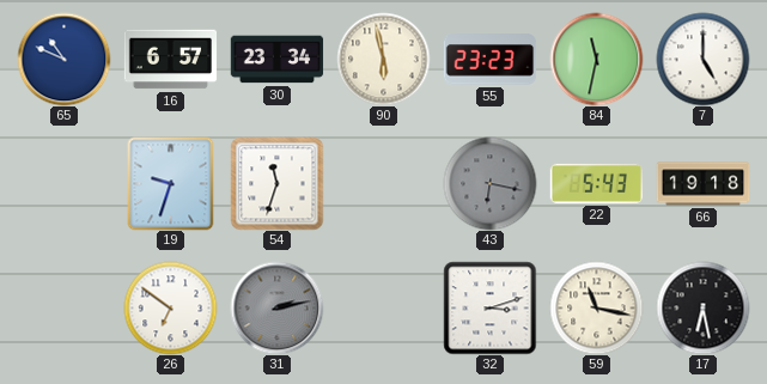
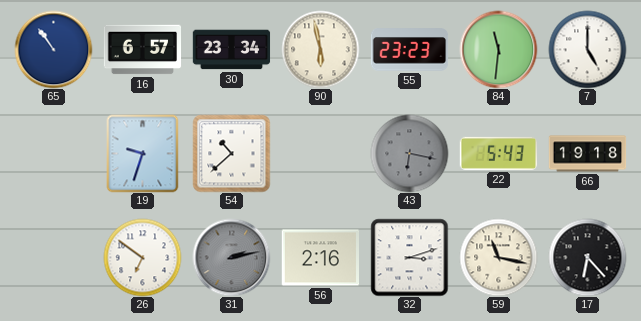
65: 10:49 -> 10:54
84: 11:32 -> 11:31
54: 11:33 -> 10:38
56: none -> 2:16
17: 6:28 -> 6:23
